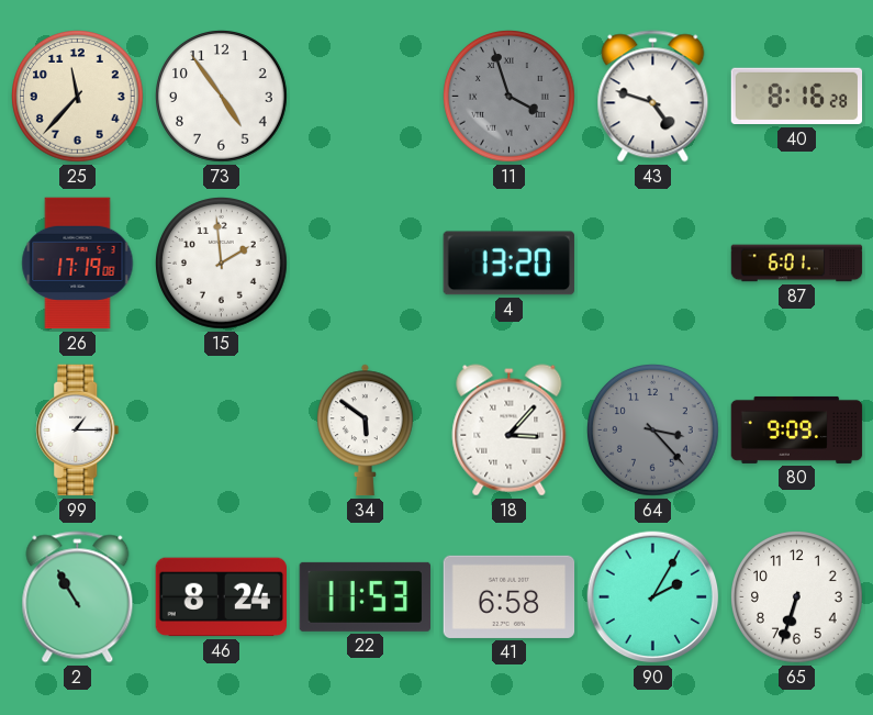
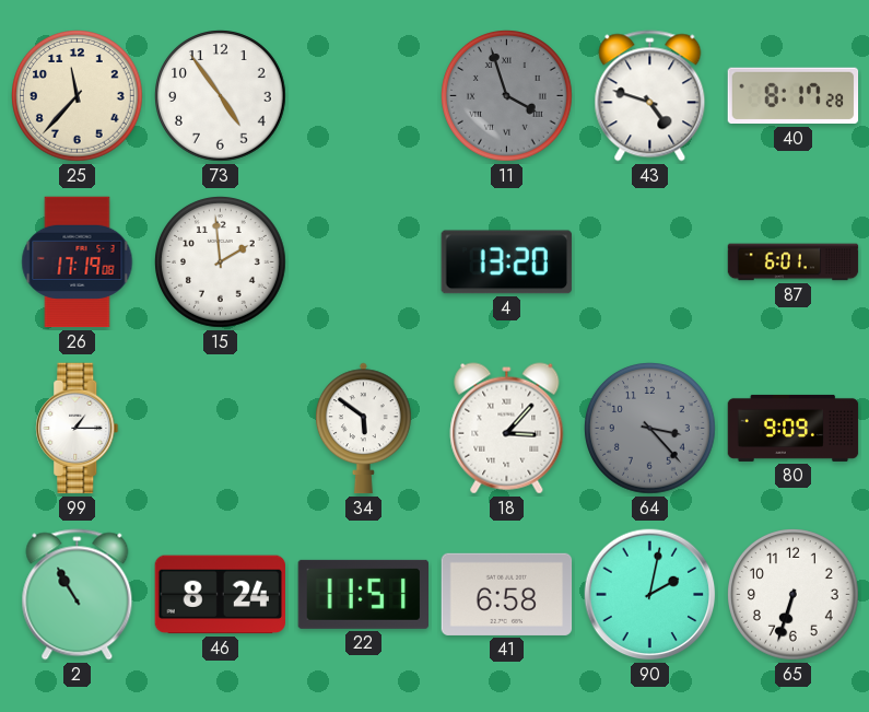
40: 8:16 -> 8:17
22: 11:53 -> 11:51
90: 2:05 -> 2:02
